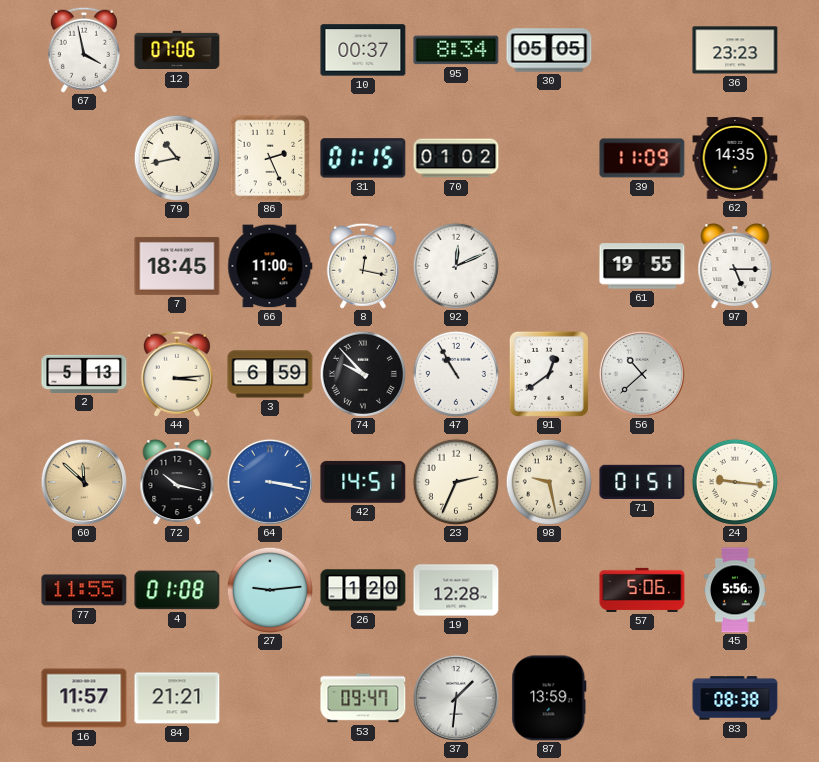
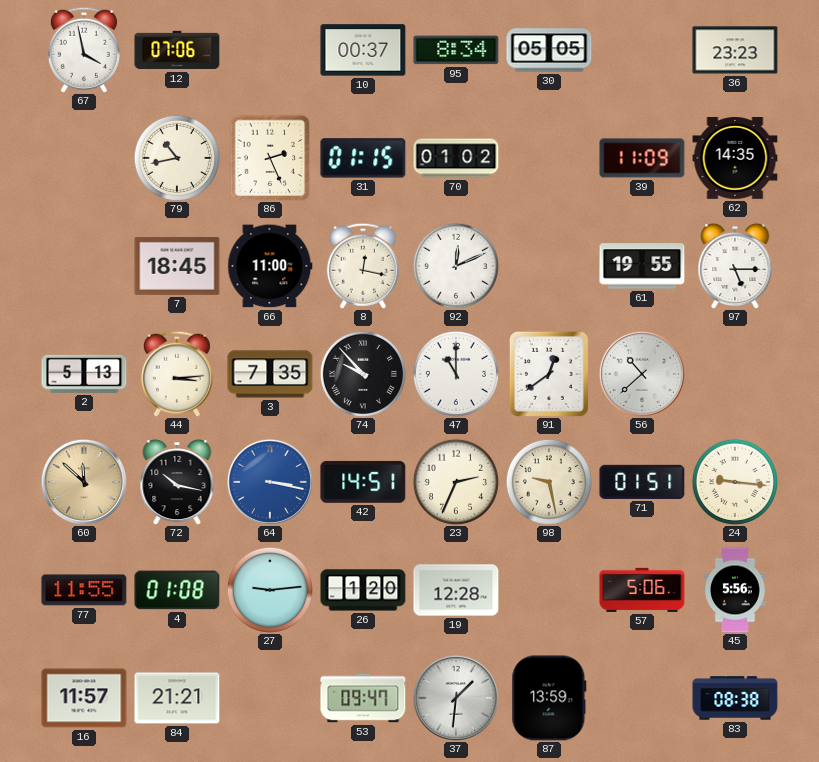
3: 6:59 -> 7:35
47: 10:55 -> 11:00
